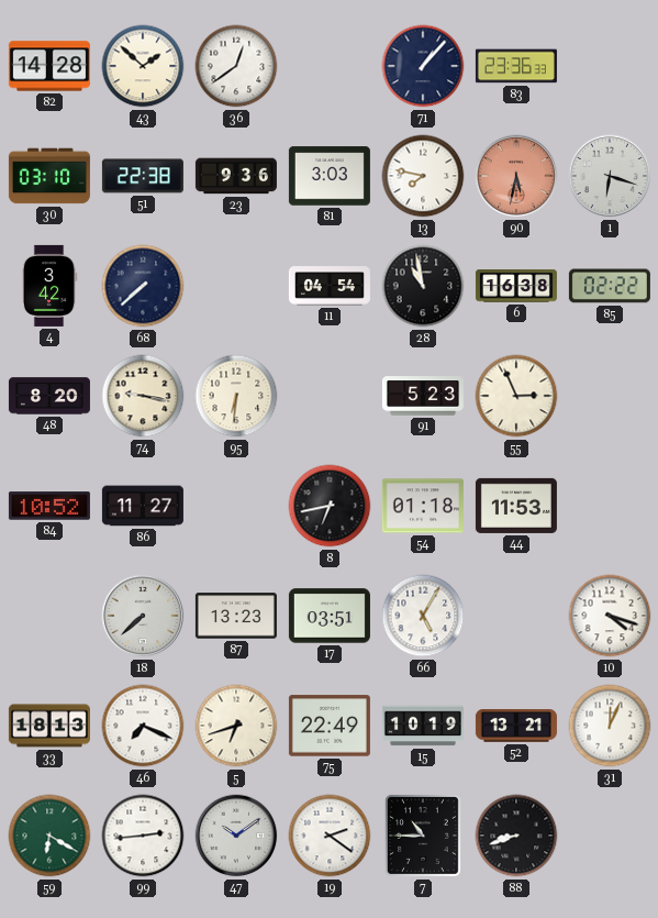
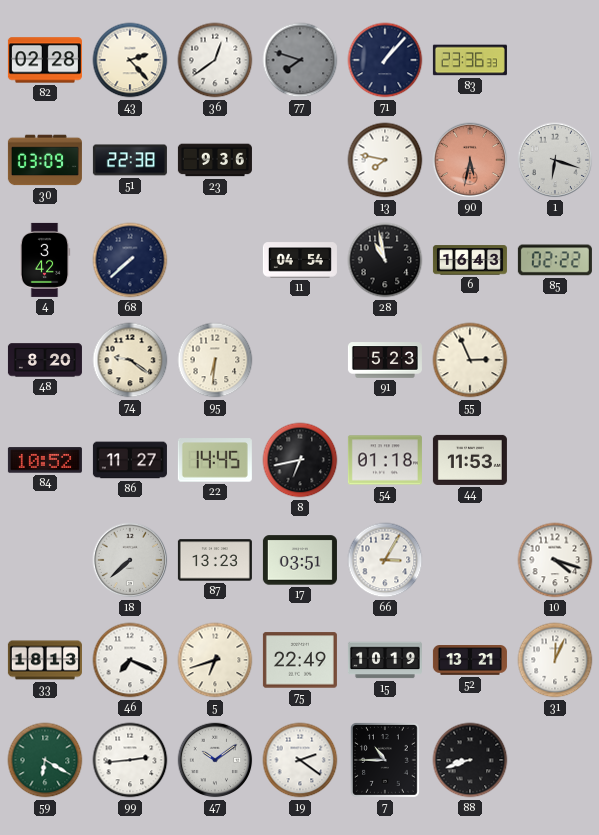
82: 14:28 -> 02:28
43: 1:52 -> 2:23
77: none -> 7:48
30: 03:10 -> 03:09
81: 3:03 -> none
6: 16:38 -> 16:43
74: 9:17 -> 9:21
22: none -> 14:45
66: 5:05 -> 3:05
